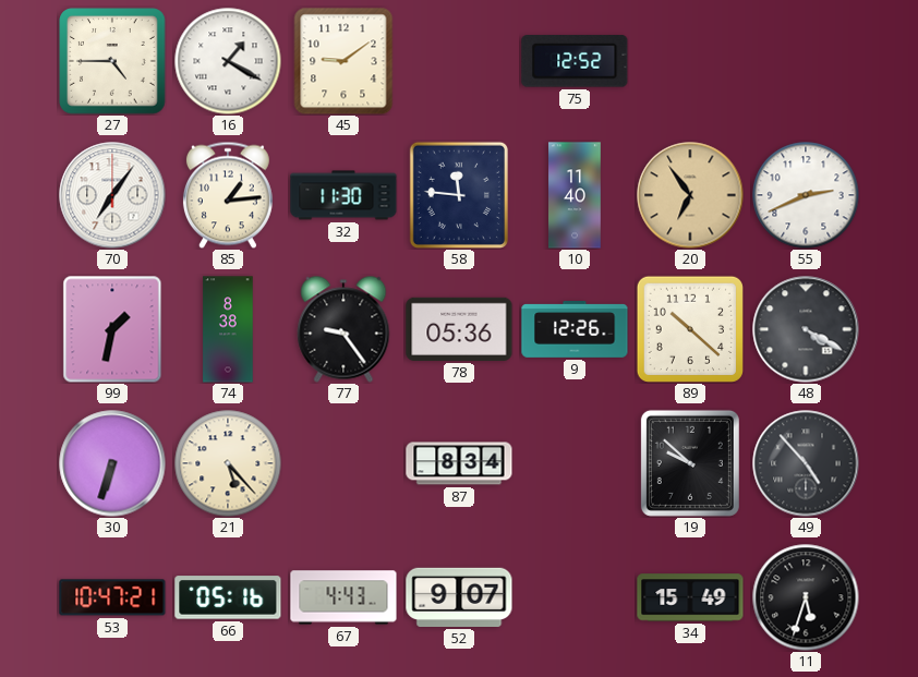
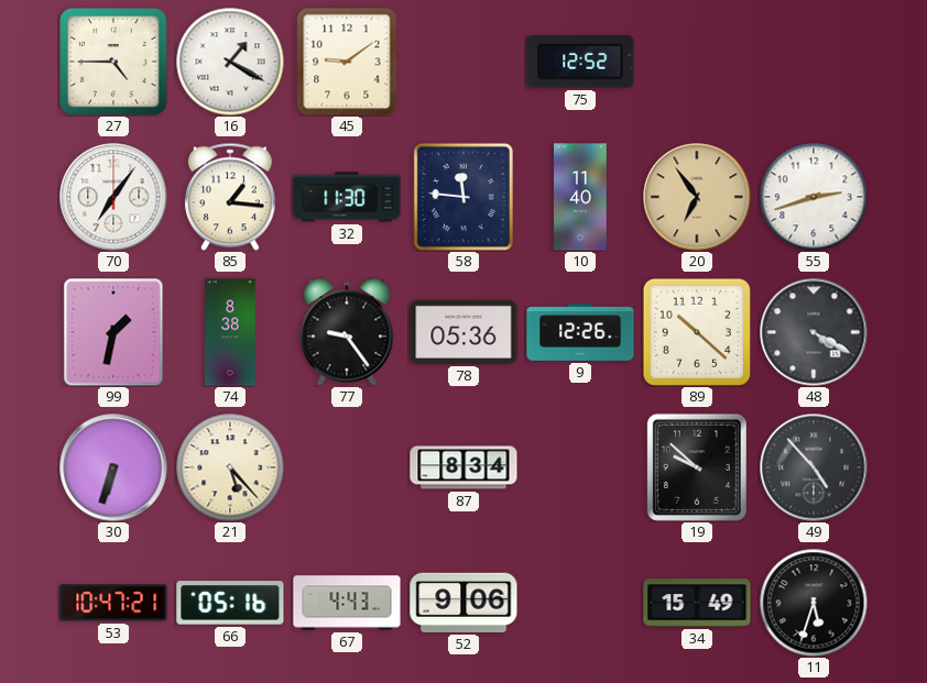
85: 1:14 -> 1:16
55: 2:41 -> 2:42
52: 9:07 -> 9:06
